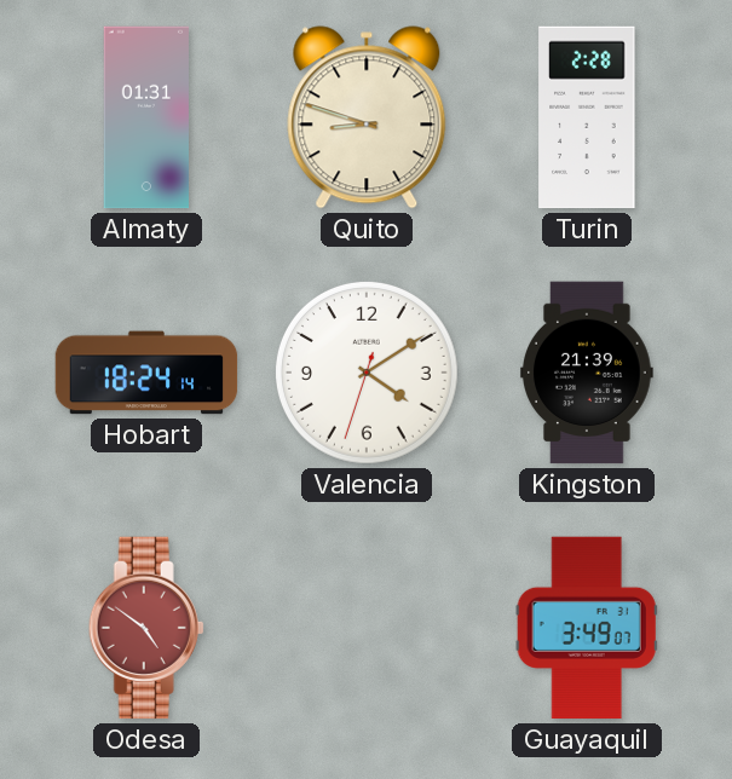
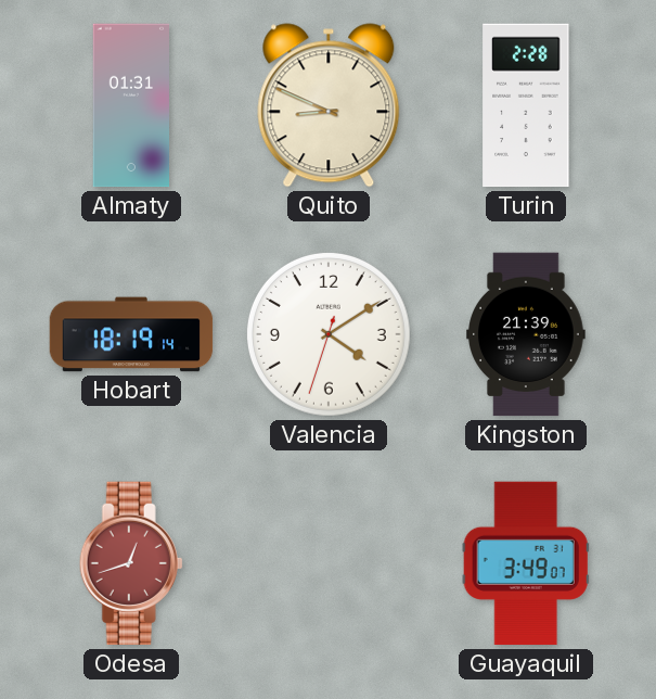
Quito: 8:48 -> 8:49
Hobart: 18:24 -> 18:19
Odesa: 4:51 -> 12:42
